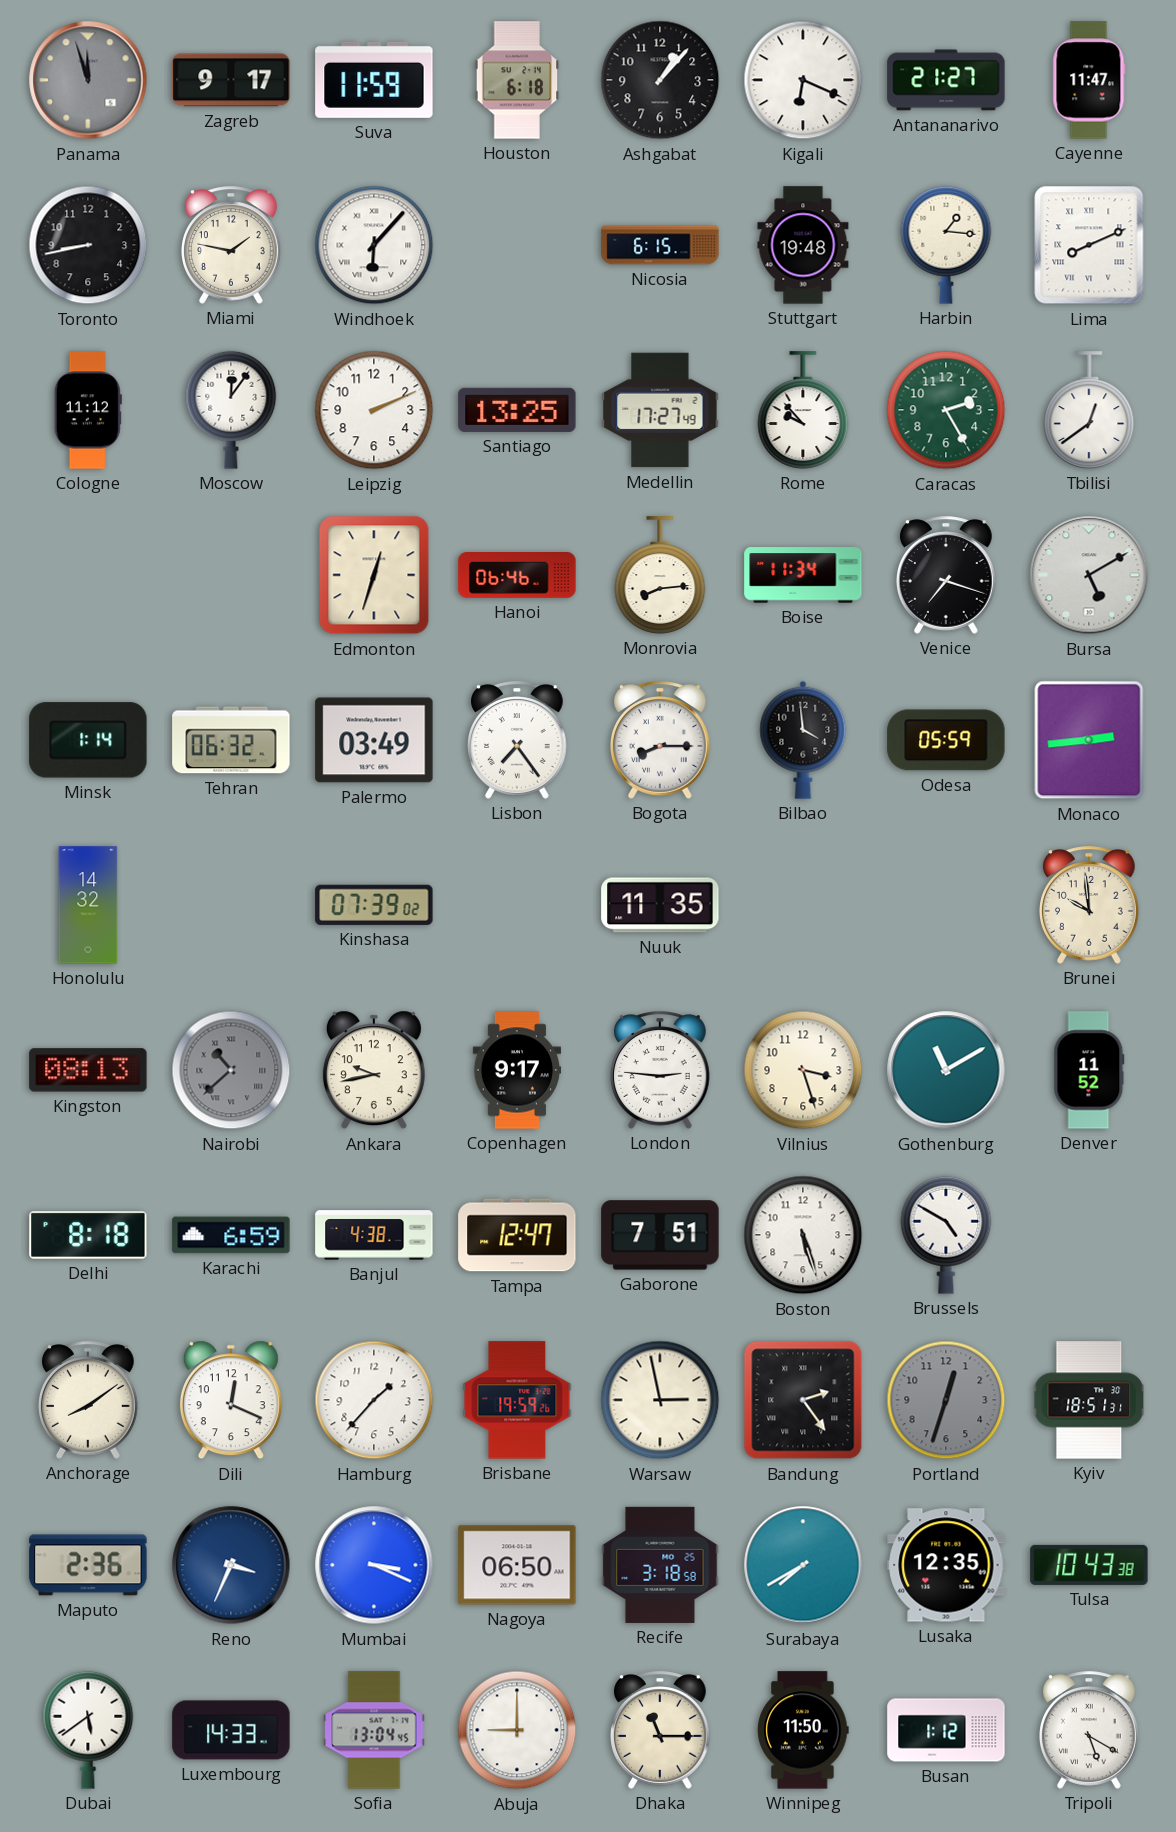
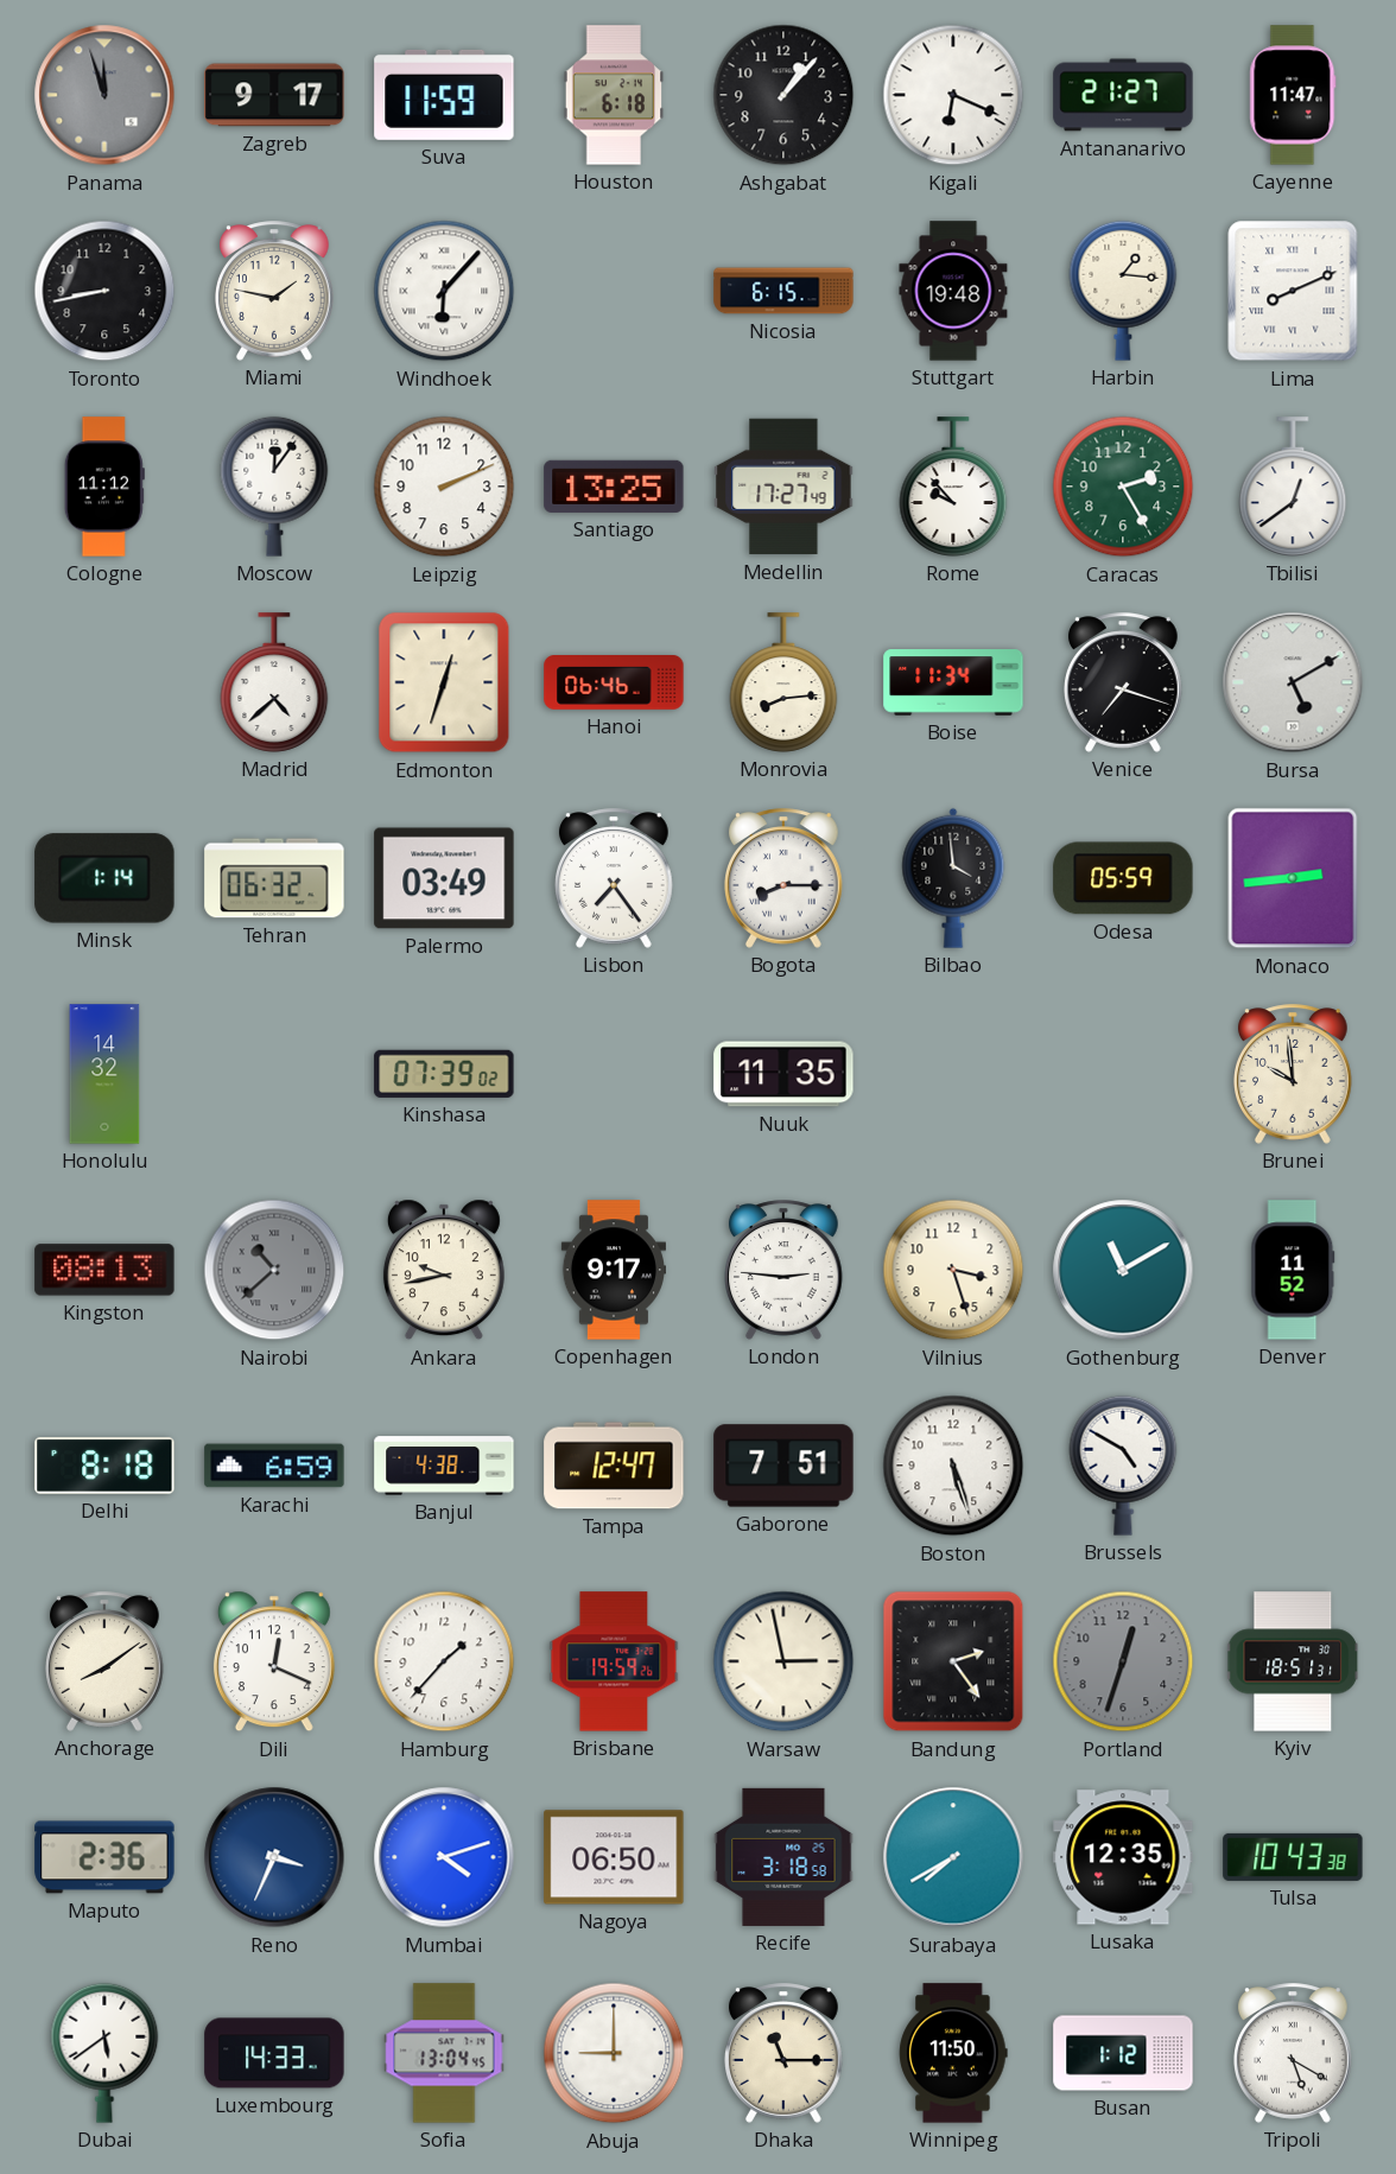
Madrid: none -> 4:38
Mumbai: 3:19 -> 4:12
